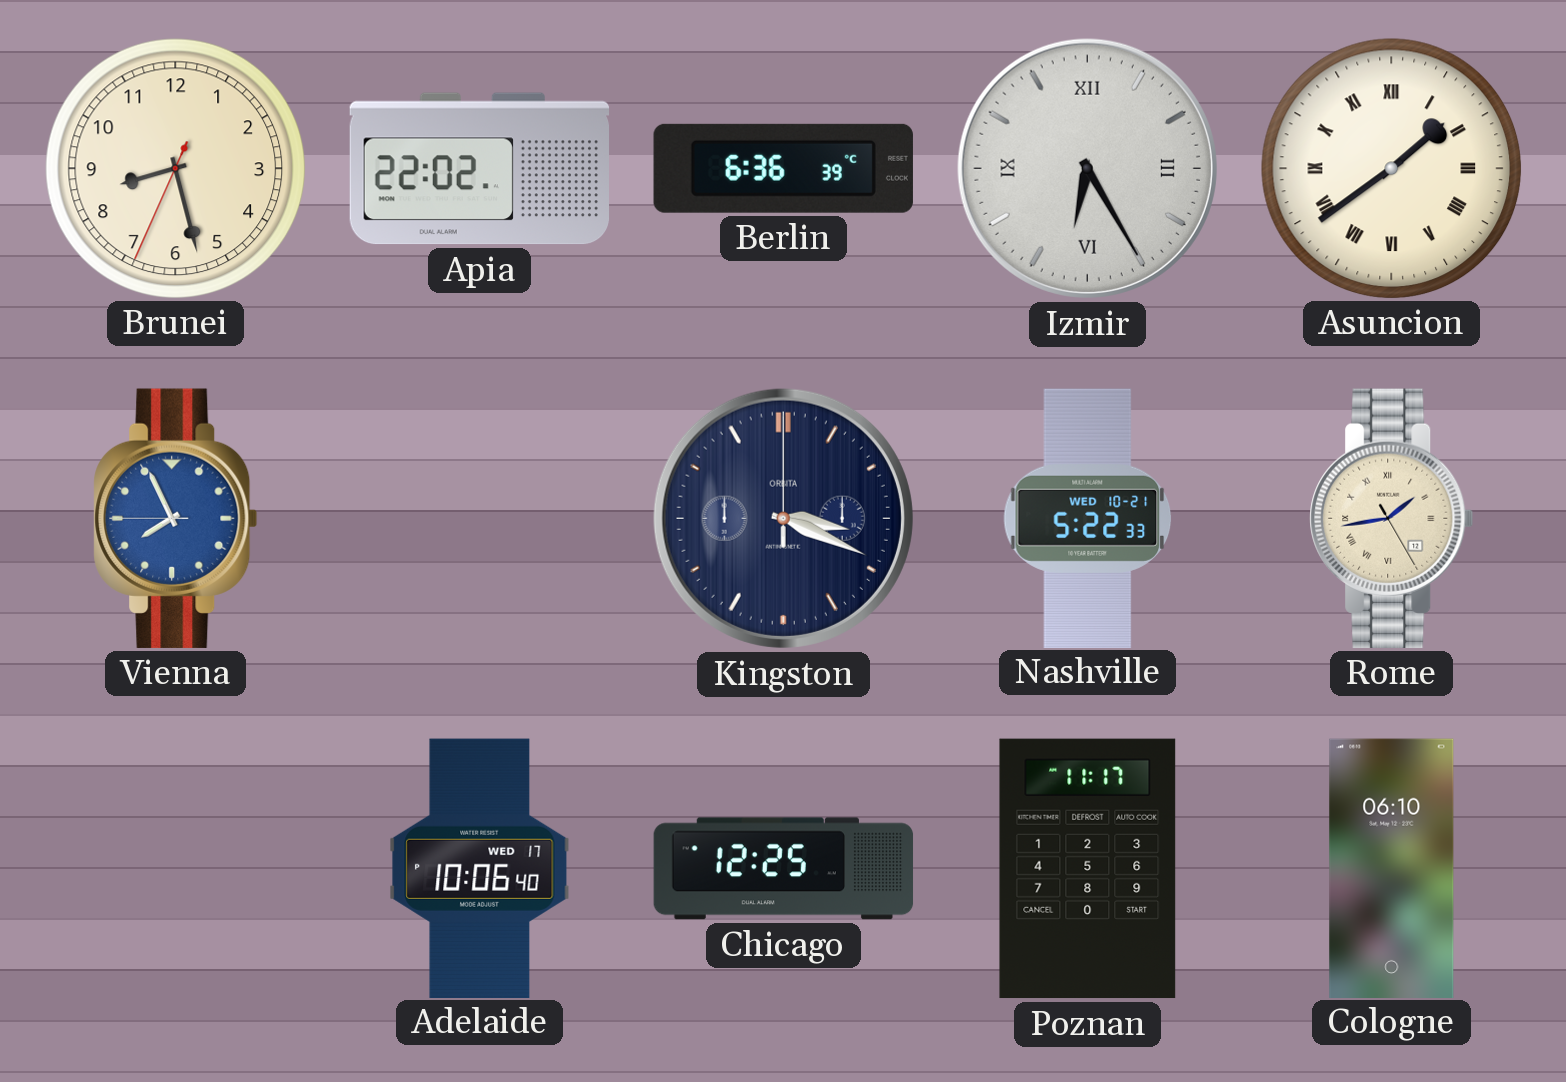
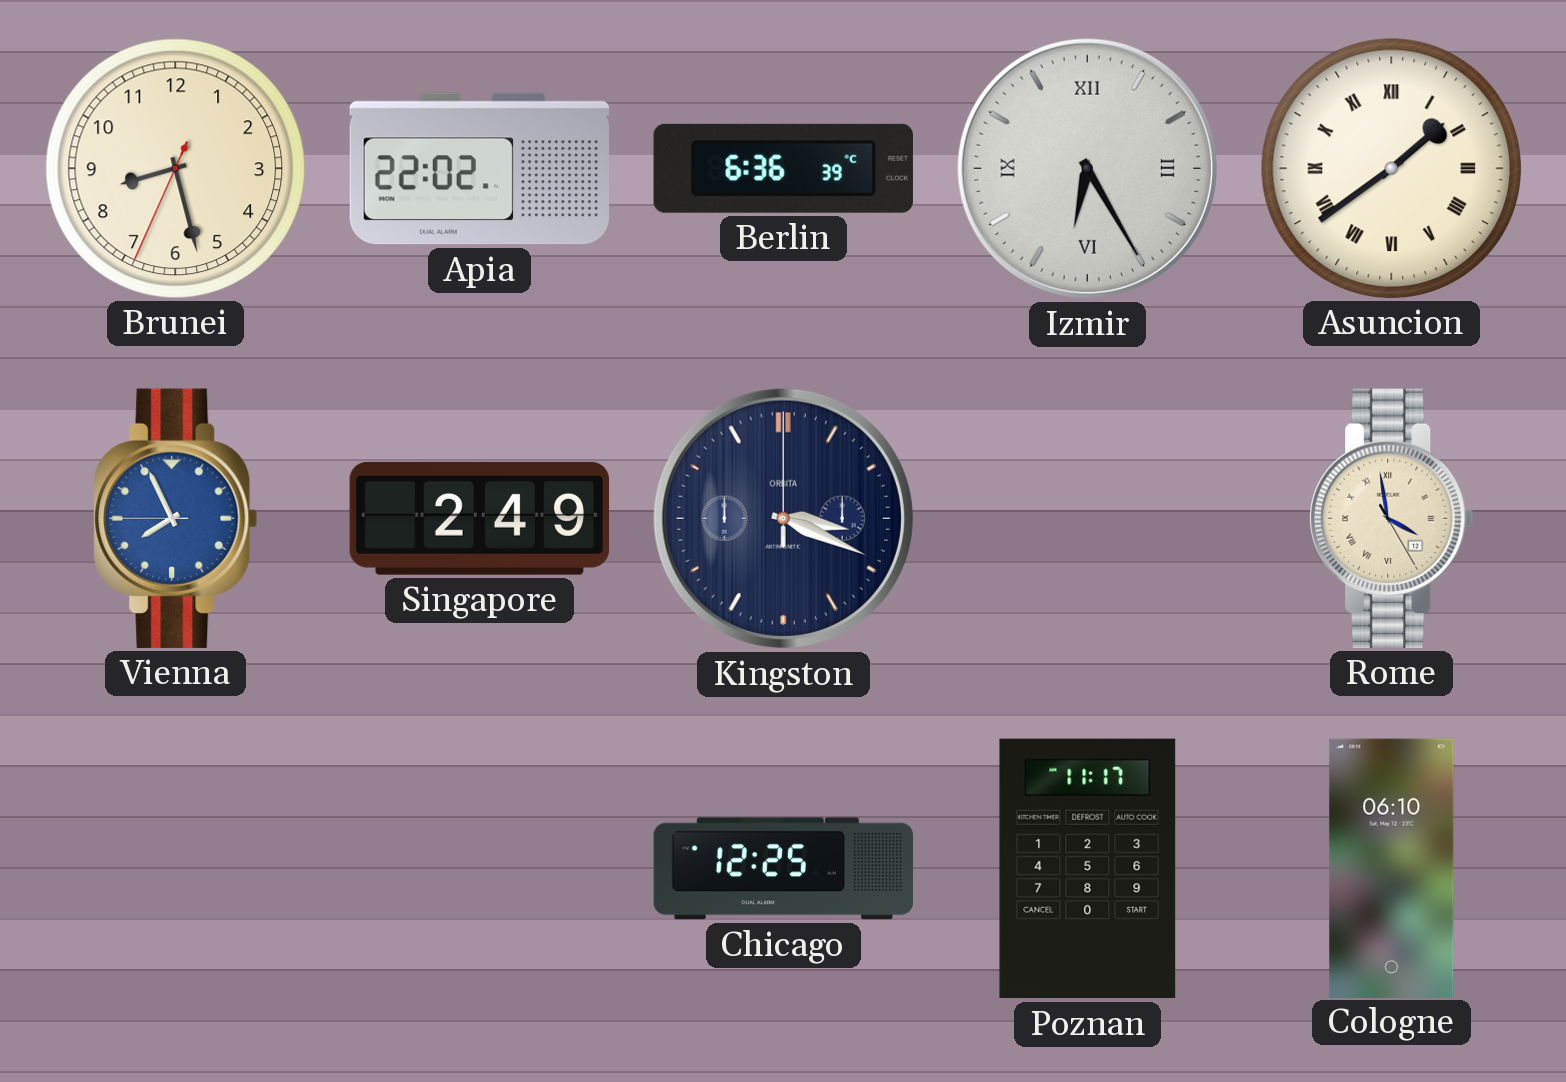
Singapore: none -> 2:49
Nashville: 5:22 -> none
Rome: 1:43 -> 3:58
Adelaide: 10:06 -> none
